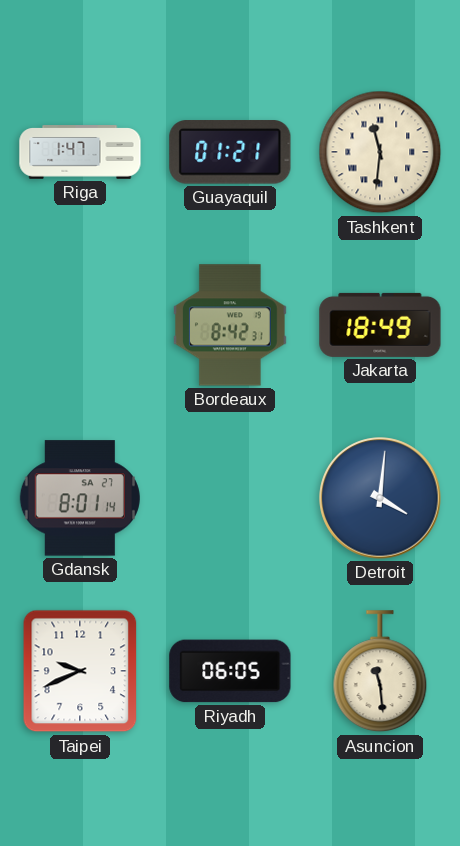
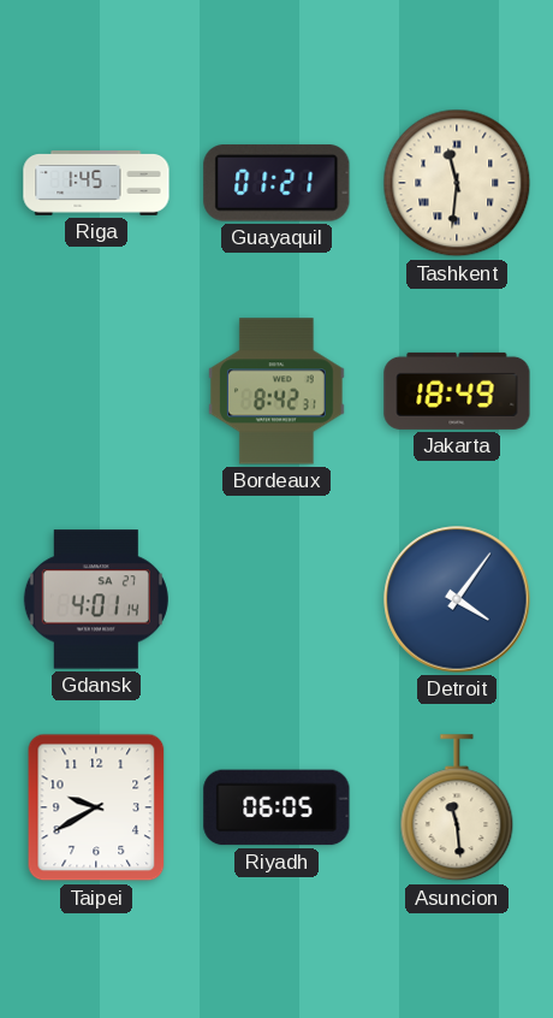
Riga: 1:47 -> 1:45
Gdansk: 8:01 -> 4:01
Detroit: 4:01 -> 4:06
Taipei: 9:41 -> 9:40
